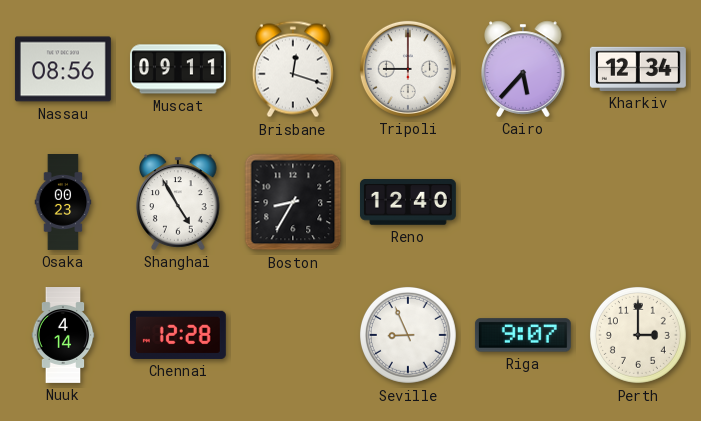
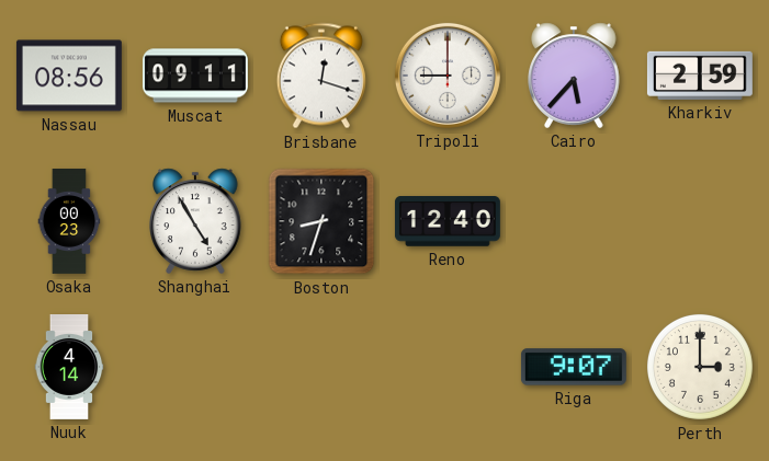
Kharkiv: 12:34 -> 2:59
Boston: 8:35 -> 8:33
Chennai: 12:28 -> none
Seville: 8:56 -> none
